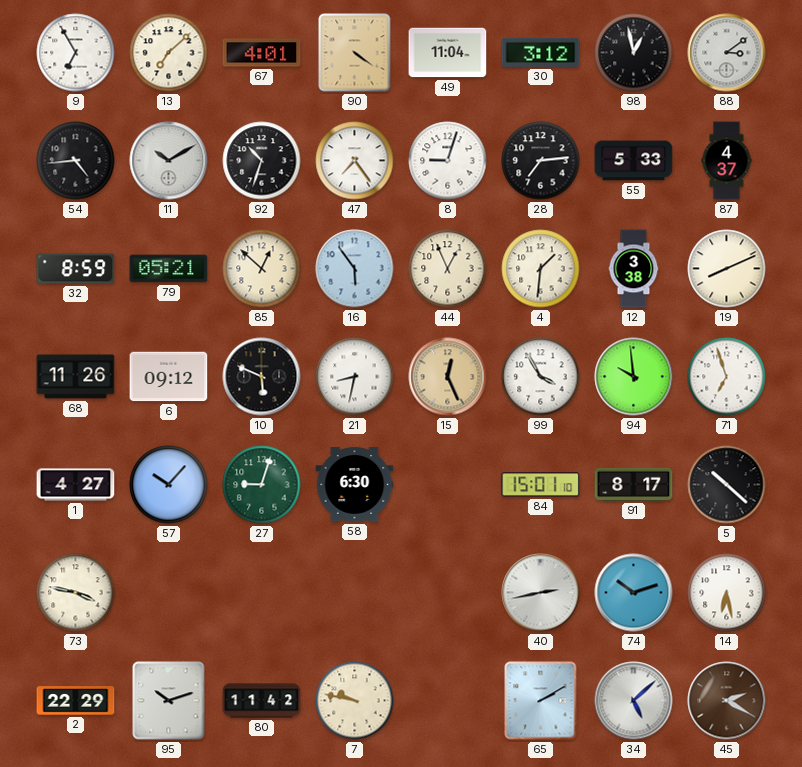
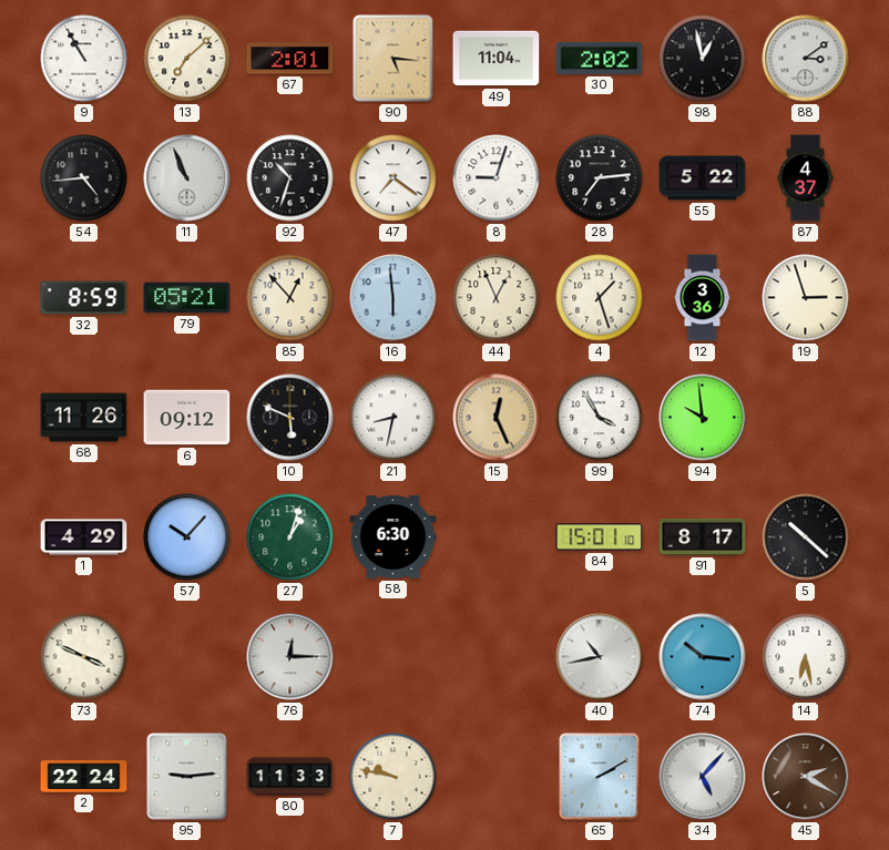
9: 6:55 -> 10:55
67: 4:01 -> 2:01
90: 4:21 -> 5:16
30: 3:12 -> 2:02
11: 10:10 -> 10:56
47: 7:24 -> 7:21
55: 5:33 -> 5:22
85: 12:52 -> 12:53
16: 5:54 -> 5:59
4: 1:31 -> 1:27
12: 3:38 -> 3:36
19: 8:11 -> 2:57
71: 6:57 -> none
1: 4:27 -> 4:29
27: 9:03 -> 1:03
73: 3:47 -> 3:49
76: none -> 12:15
40: 2:43 -> 10:43
74: 10:12 -> 10:16
2: 22:29 -> 22:24
95: 10:12 -> 9:14
80: 11:42 -> 11:33
34: 5:08 -> 5:07
